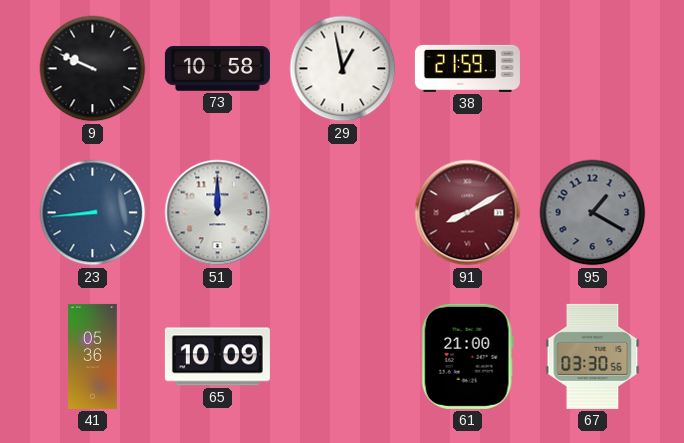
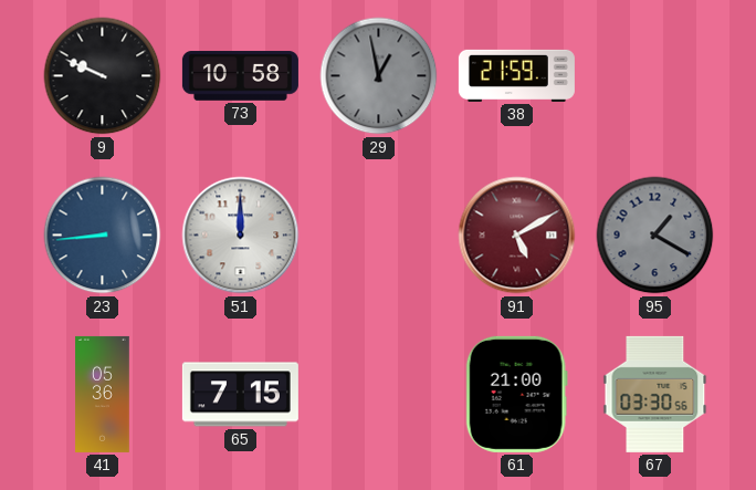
29 dial: white -> grey
91: 8:10 -> 5:10
65: 10:09 -> 7:15
